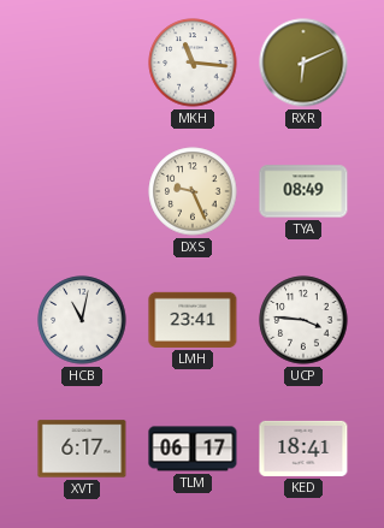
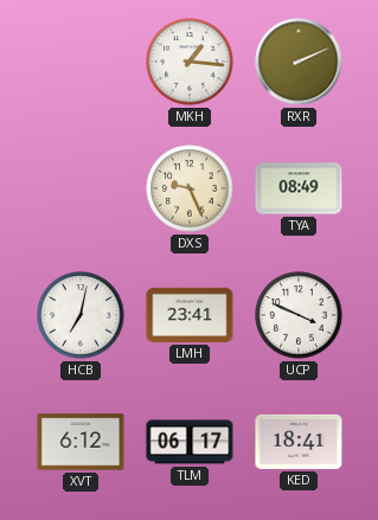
MKH: 11:16 -> 1:16
RXR: 6:11 -> 2:11
HCB: 11:02 -> 7:02
UCP: 3:46 -> 3:49
XVT: 6:17 -> 6:12
